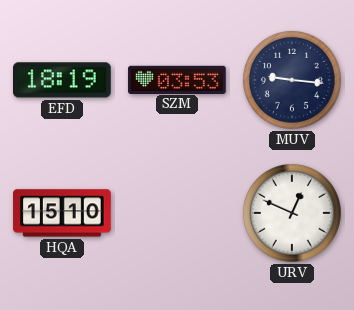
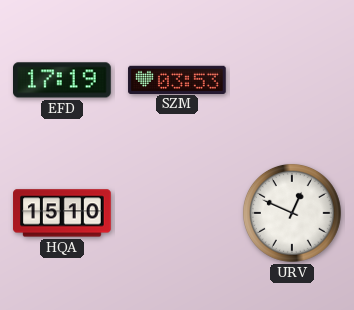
EFD: 18:19 -> 17:19
MUV: 9:16 -> none
